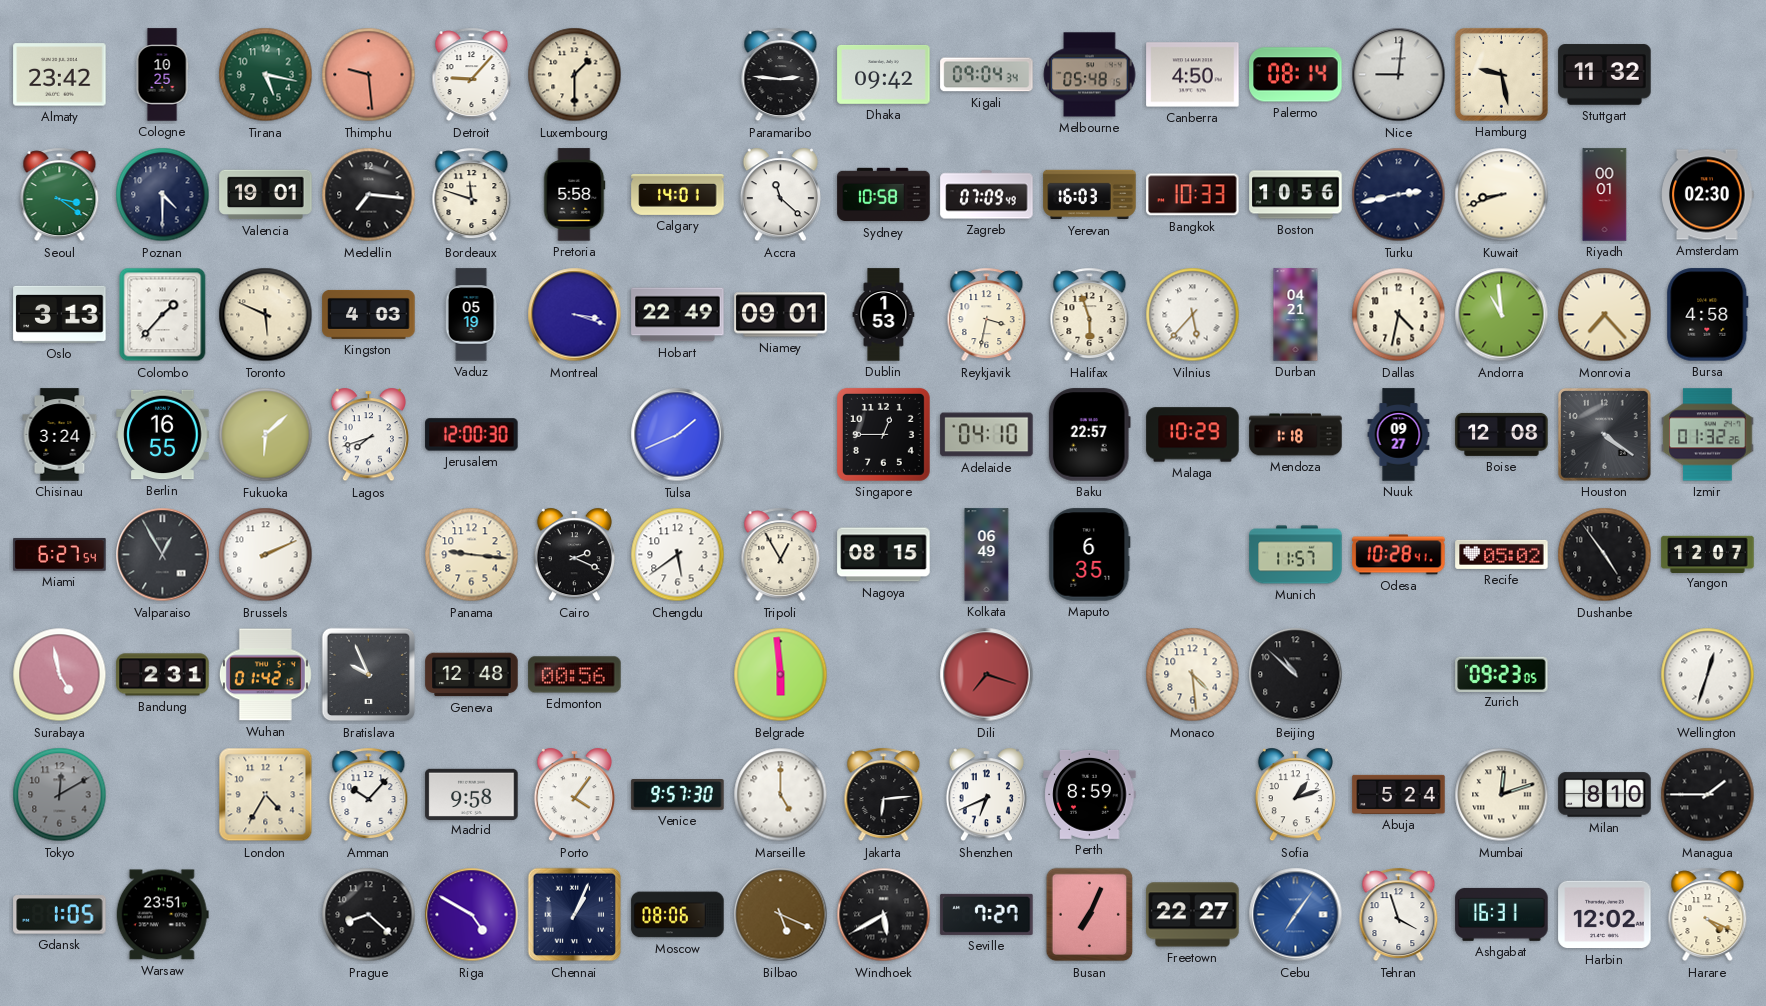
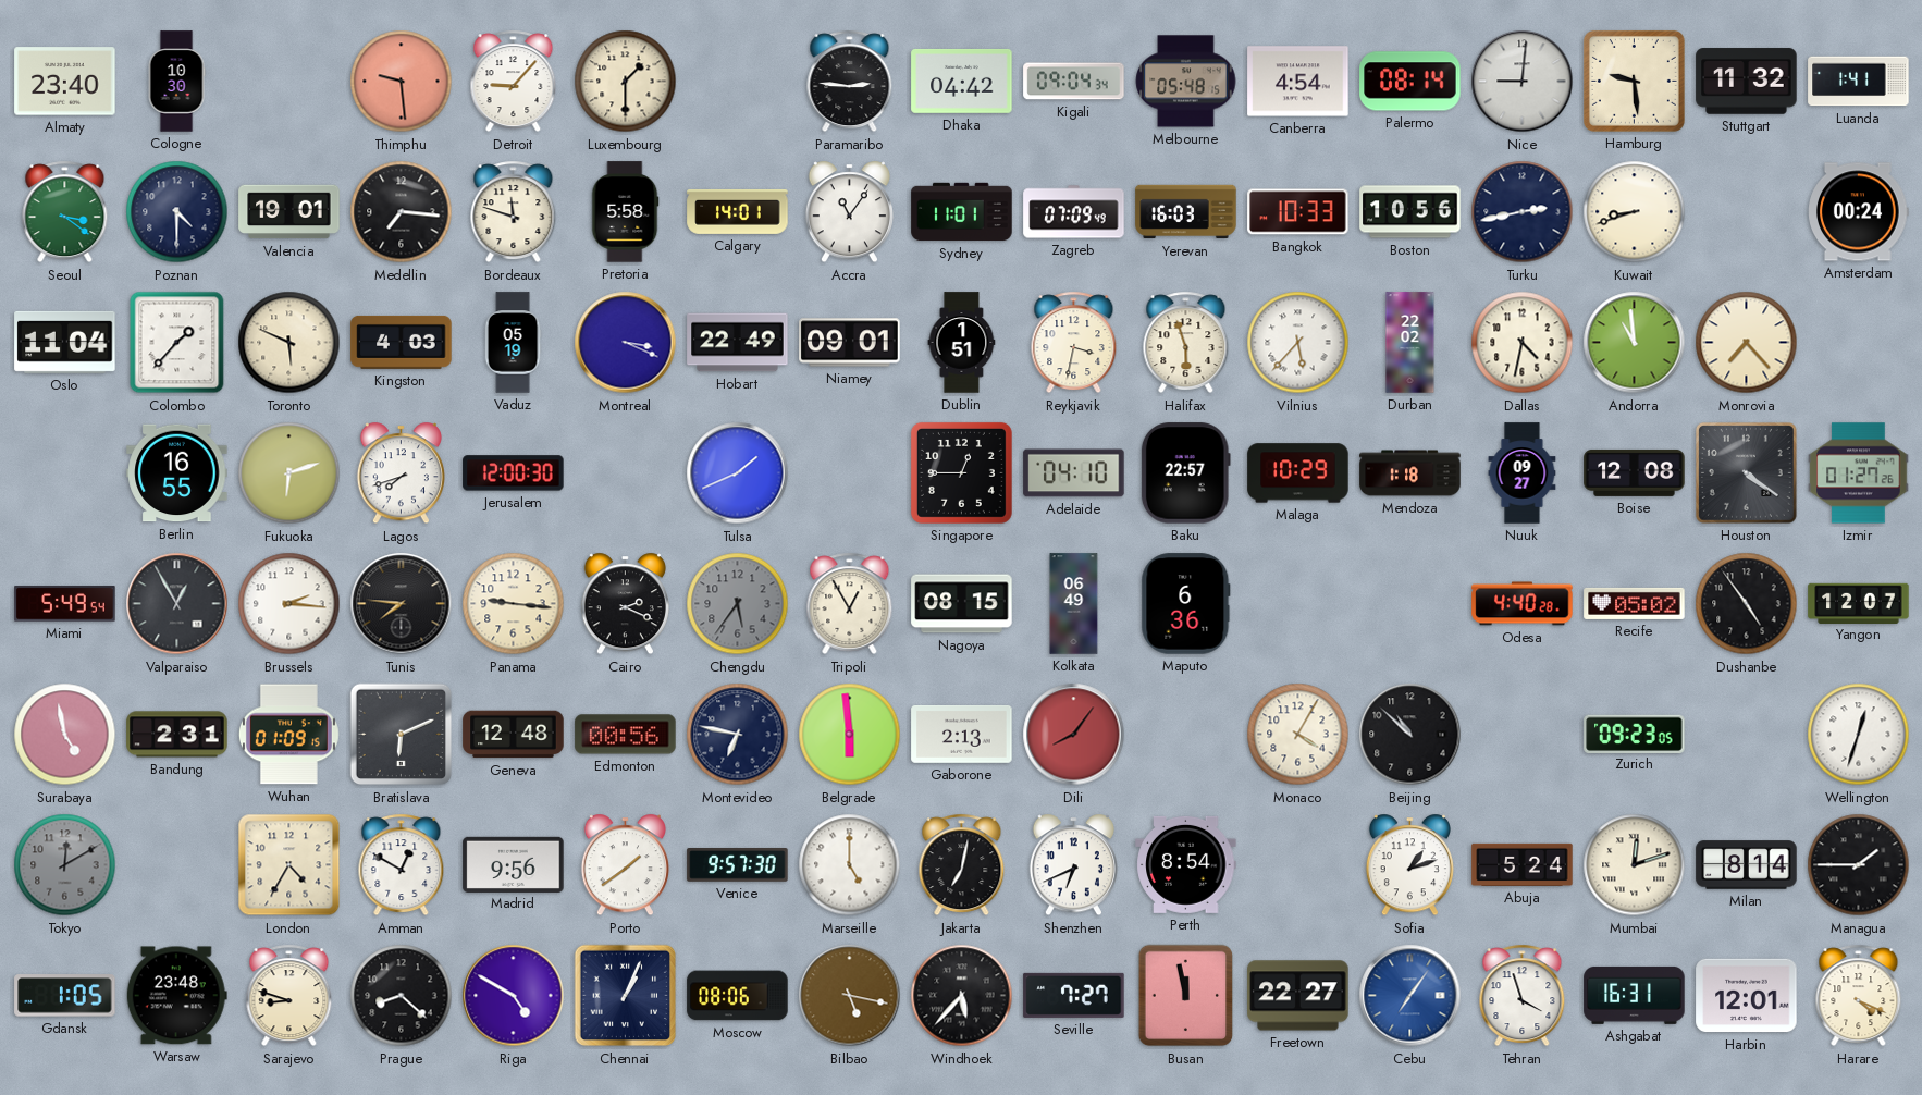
Almaty: 23:42 -> 23:40
Cologne: 10:25 -> 10:30
Tirana: 5:17 -> none
Dhaka: 09:42 -> 04:42
Canberra: 4:50 -> 4:54
Hamburg: 9:28 -> 9:29
Luanda: none -> 1:41
Accra: 11:22 -> 11:06
Sydney: 10:58 -> 11:01
Riyadh: 00:01 -> none
Amsterdam: 02:30 -> 00:24
Oslo: 3:13 -> 11:04
Montreal: 3:18 -> 3:19
Dublin: 1:53 -> 1:51
Durban: 04:21 -> 22:02
Bursa: 4:58 -> none
Chisinau: 3:24 -> none
Fukuoka: 6:08 -> 6:12
Izmir: 01:32 -> 01:27
Miami: 6:27 -> 5:49
Brussels: 2:11 -> 2:16
Tunis: none -> 7:46
Chengdu: 5:39 -> 5:36
Chengdu dial: white -> grey
Maputo: 6:35 -> 6:36
Munich: 11:57 -> none
Odesa: 10:28 -> 4:40
Wuhan: 01:42 -> 01:09
Bratislava: 9:56 -> 6:11
Montevideo: none -> 6:47
Gaborone: none -> 2:13
Dili: 7:18 -> 8:06
Monaco: 4:29 -> 4:05
Amman: 10:07 -> 12:50
Madrid: 9:58 -> 9:56
Porto: 4:06 -> 1:39
Jakarta: 6:14 -> 7:02
Perth: 8:59 -> 8:54
Milan: 8:10 -> 8:14
Warsaw: 23:51 -> 23:48
Sarajevo: none -> 8:48
Bilbao: 5:19 -> 5:17
Windhoek: 5:40 -> 5:37
Busan: 7:04 -> 11:58
Harbin: 12:02 -> 12:01
